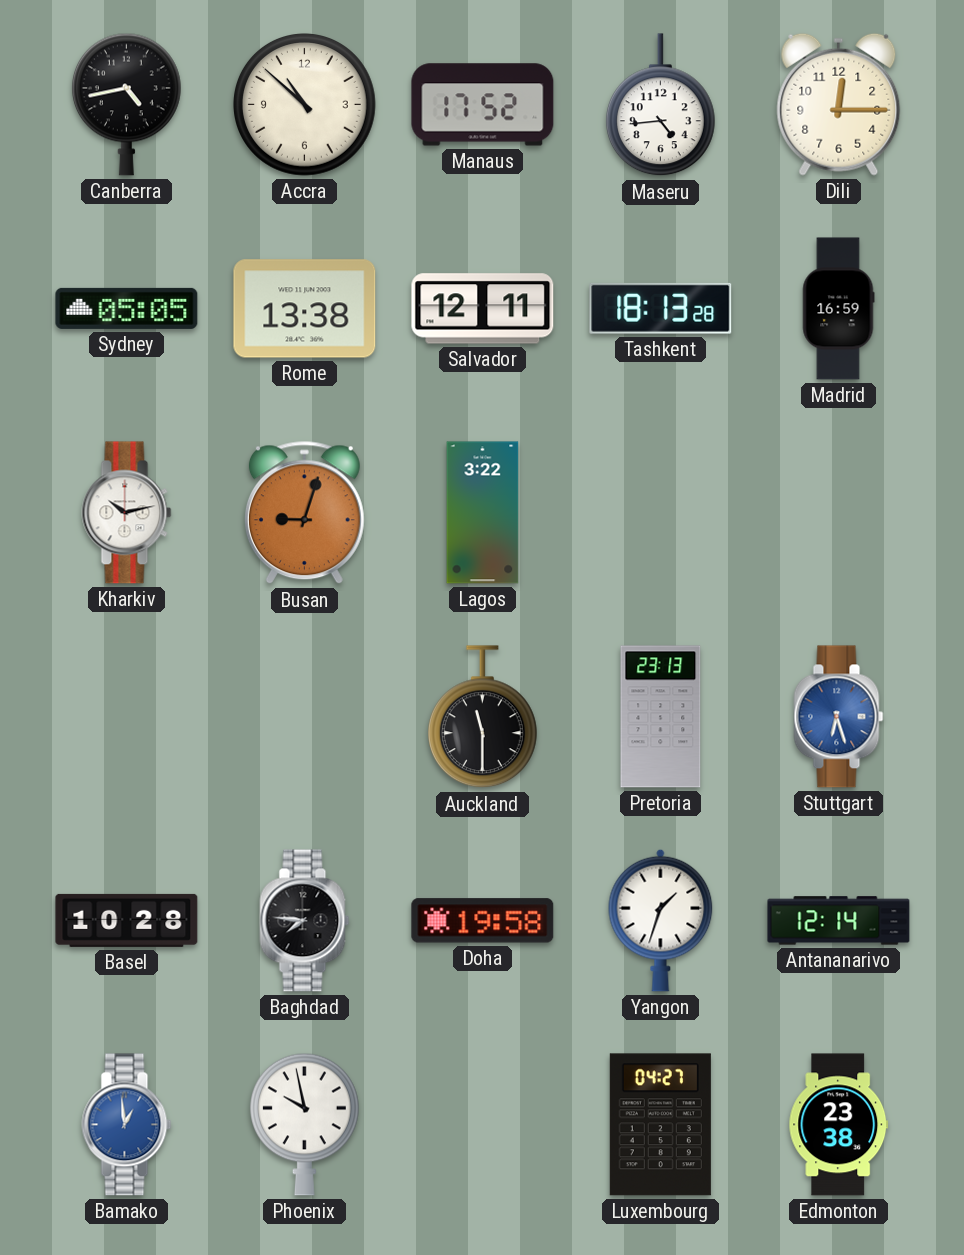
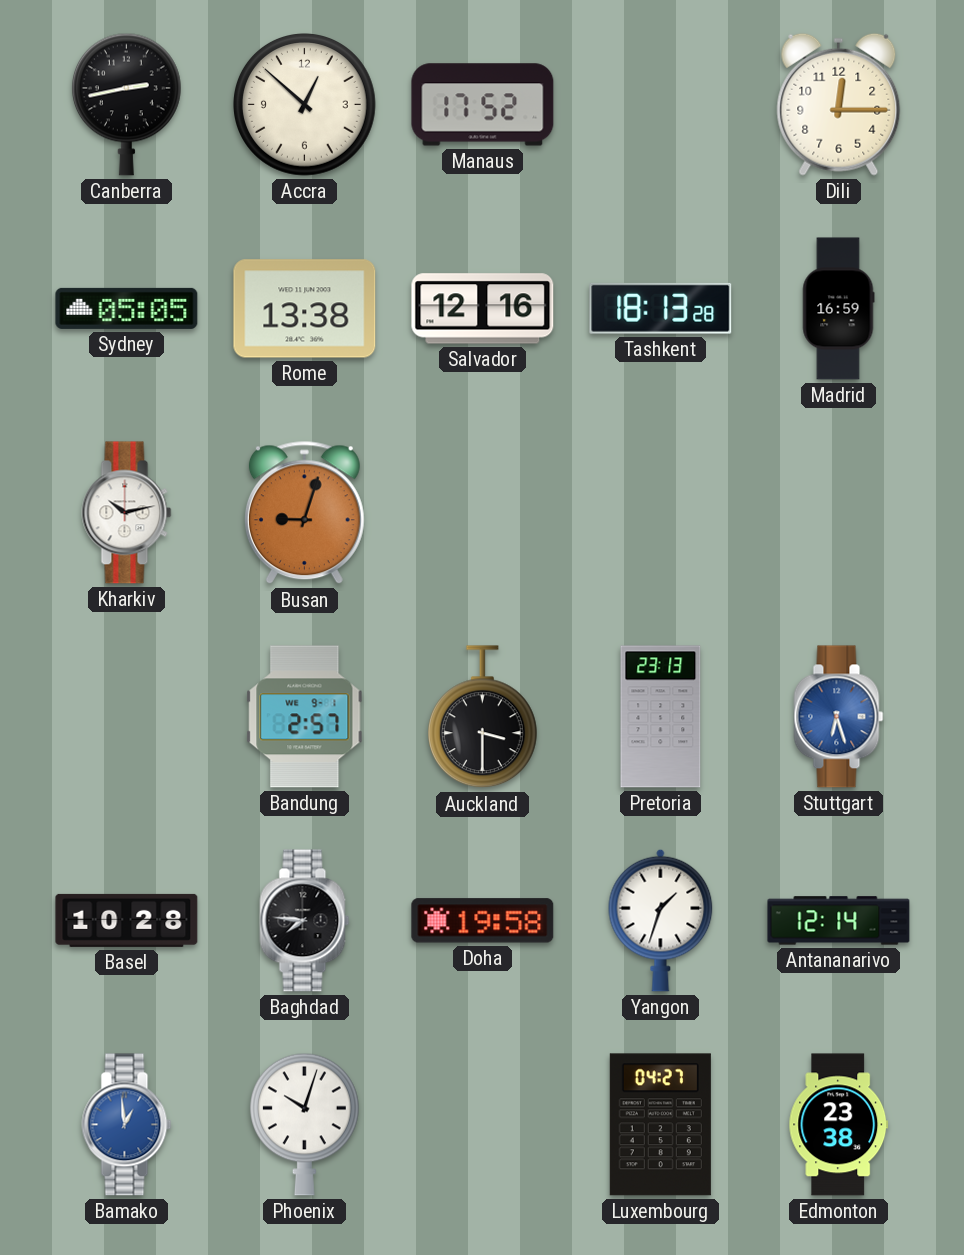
Canberra: 4:43 -> 2:43
Accra: 10:52 -> 12:52
Maseru: 4:44 -> none
Salvador: 12:11 -> 12:16
Lagos: 3:22 -> none
Bandung: none -> 2:57
Auckland: 11:30 -> 3:30
Phoenix: 9:58 -> 10:03
